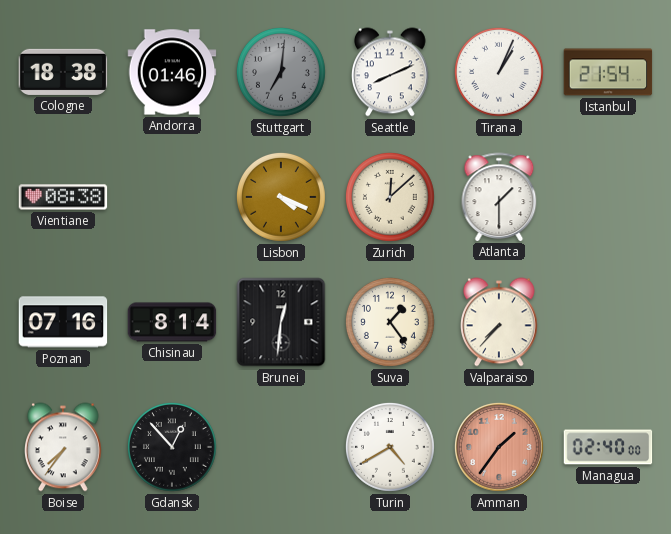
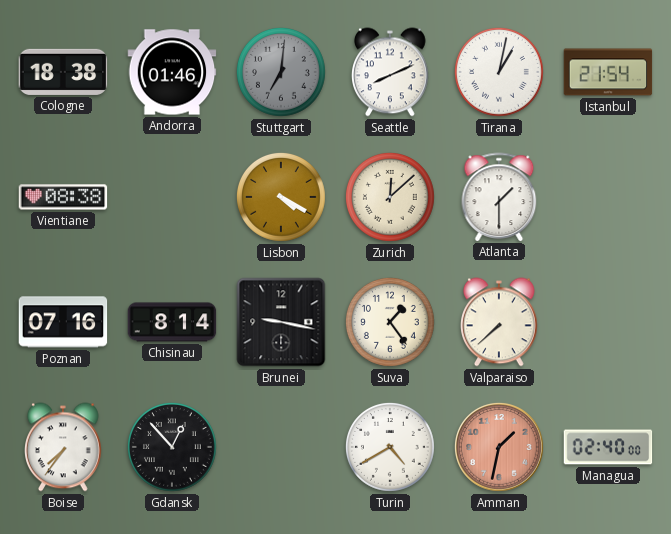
Tirana: 1:04 -> 1:02
Lisbon: 4:19 -> 4:20
Brunei: 12:31 -> 9:17
Valparaiso: 7:37 -> 7:38
Amman: 1:36 -> 1:32
